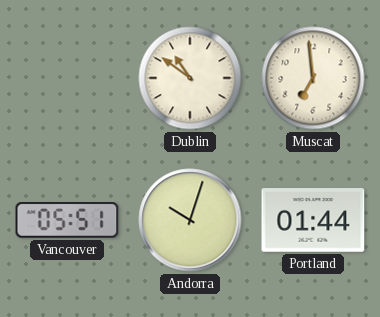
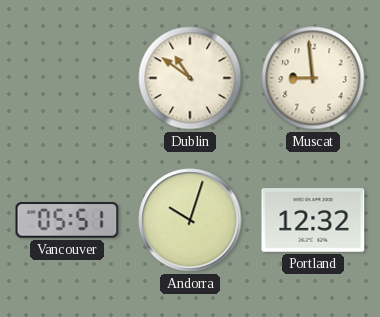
Muscat: 6:59 -> 8:59
Portland: 01:44 -> 12:32
